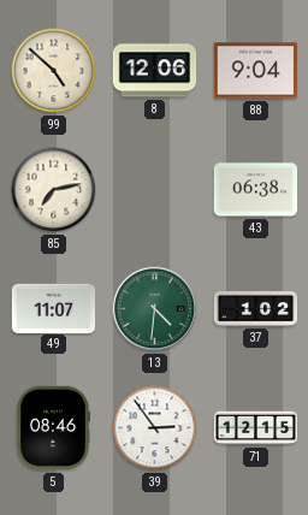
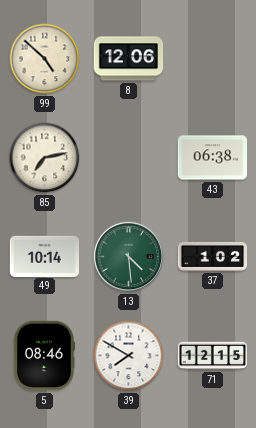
88: 9:04 -> none
49: 11:07 -> 10:14
13: 4:31 -> 4:29
39: 2:54 -> 7:50
